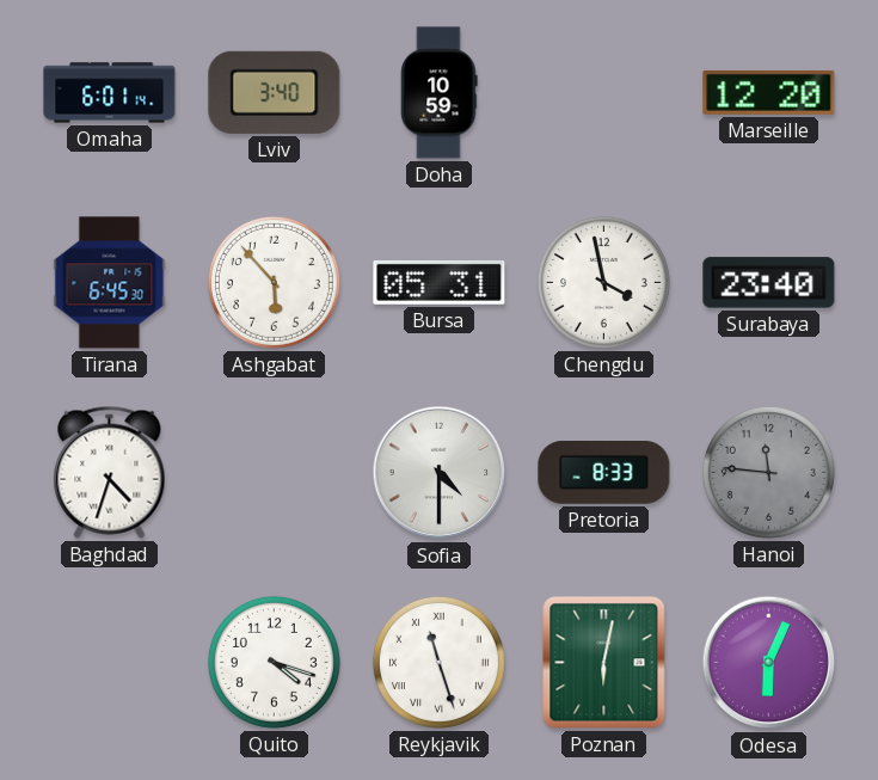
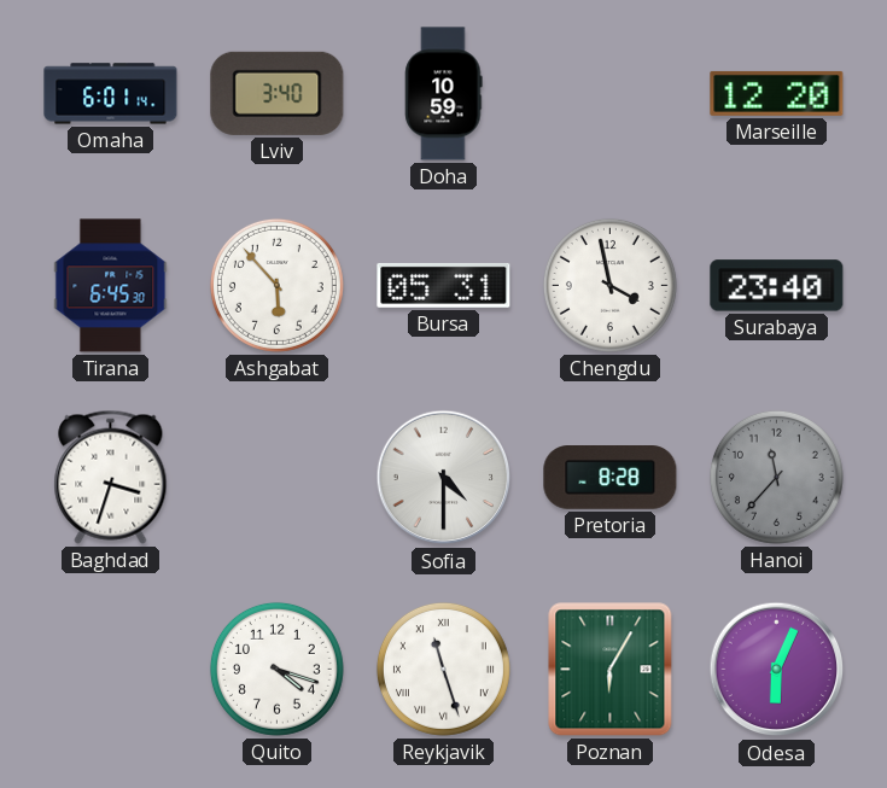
Baghdad: 4:33 -> 3:33
Pretoria: 8:33 -> 8:28
Hanoi: 11:46 -> 11:37
Poznan: 6:02 -> 6:05
